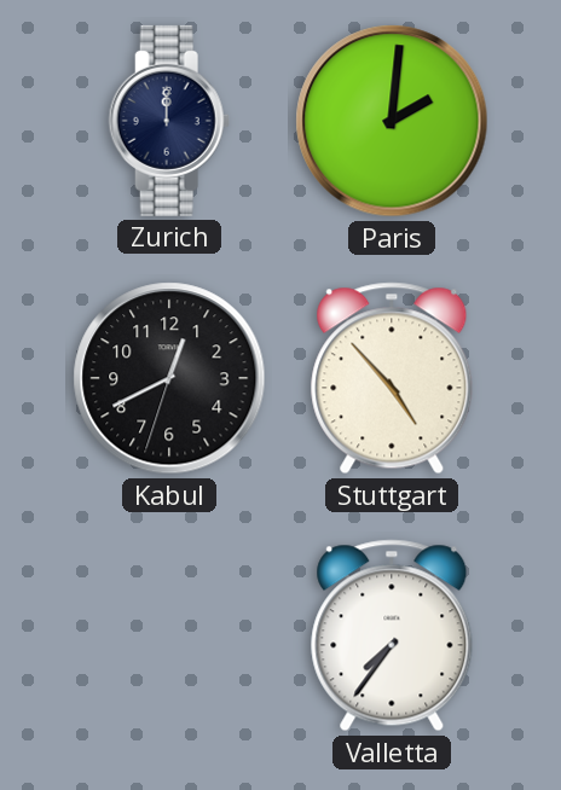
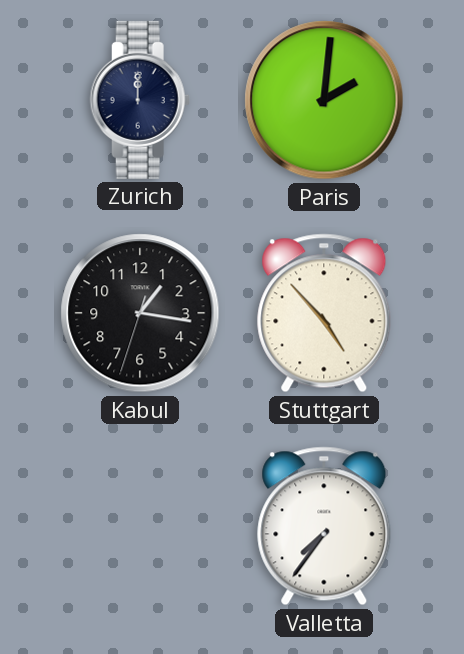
Kabul: 12:40 -> 1:16
